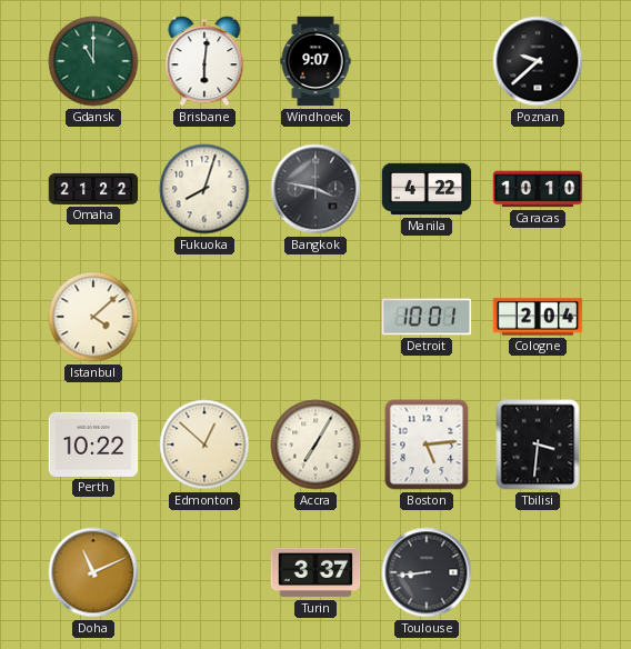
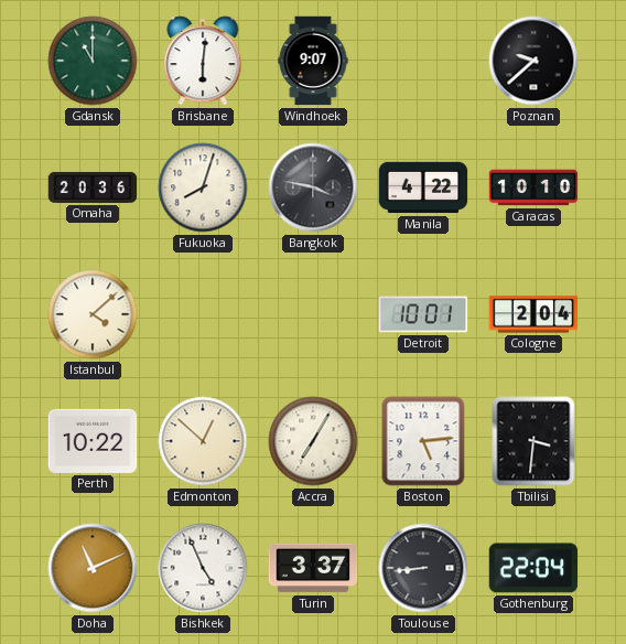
Omaha: 21:22 -> 20:36
Bishkek: none -> 4:56
Gothenburg: none -> 22:04
